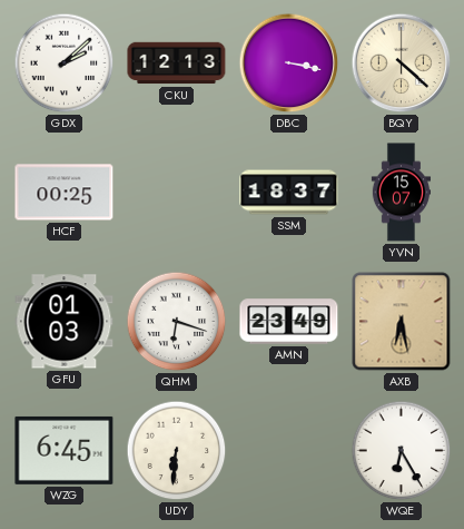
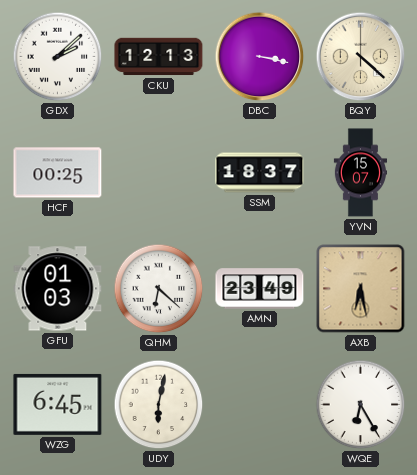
QHM: 6:18 -> 6:22
UDY: 6:31 -> 6:02
